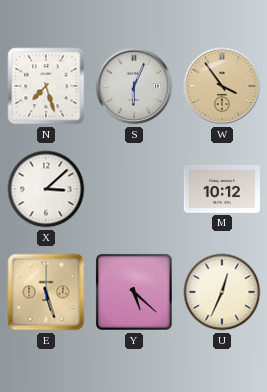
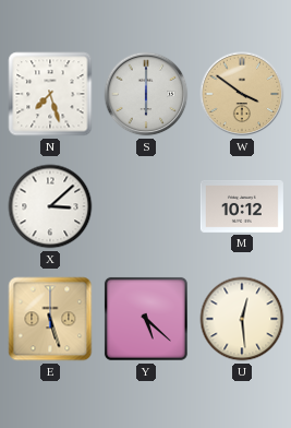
S: 6:04 -> 6:00
W: 3:54 -> 3:51
U: 12:34 -> 12:29
